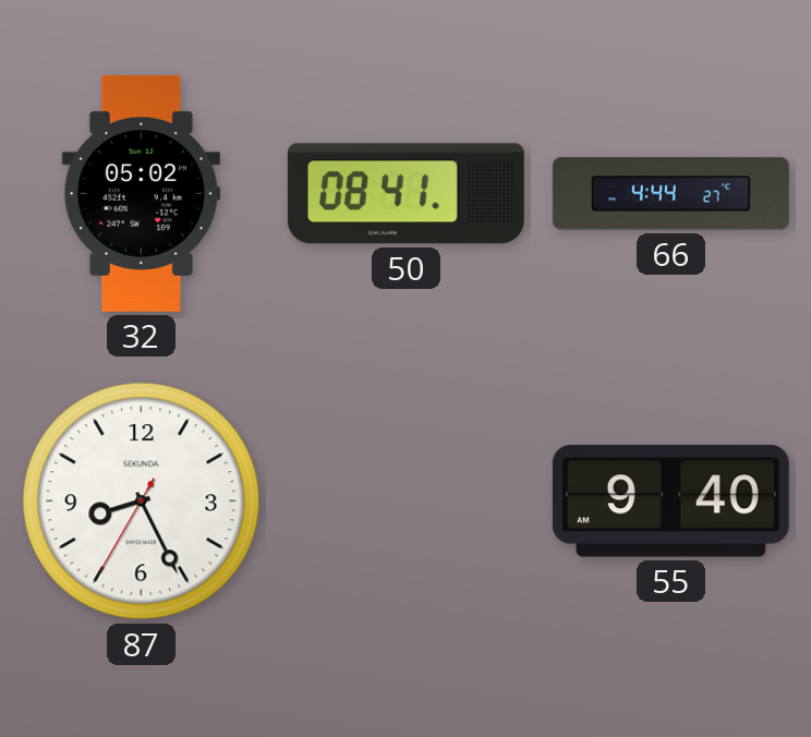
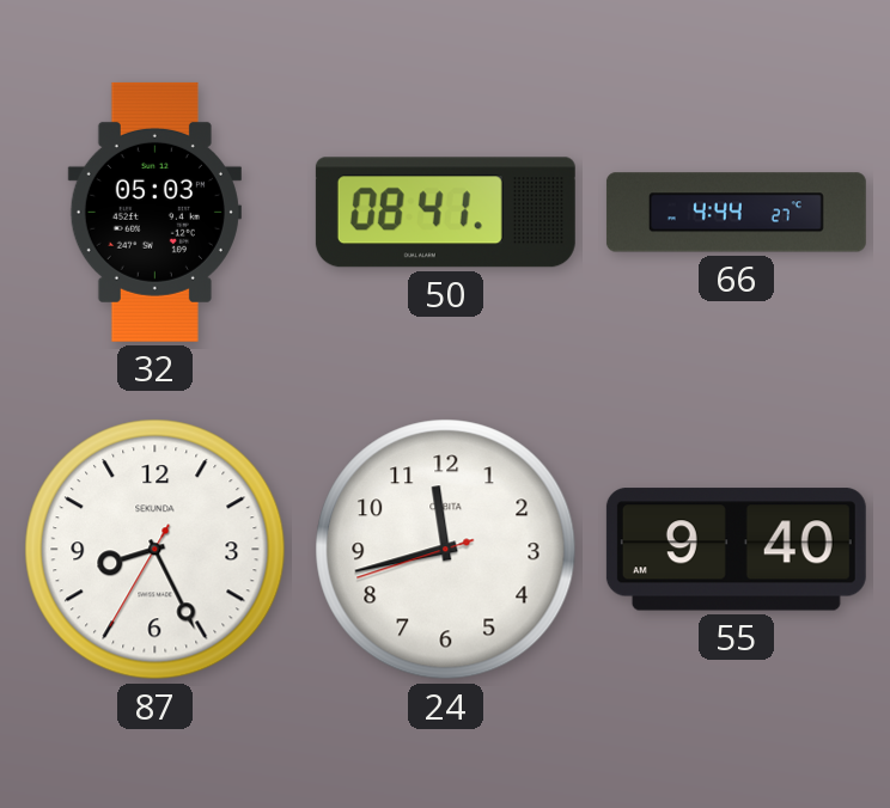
32: 05:02 -> 05:03
24: none -> 11:42
